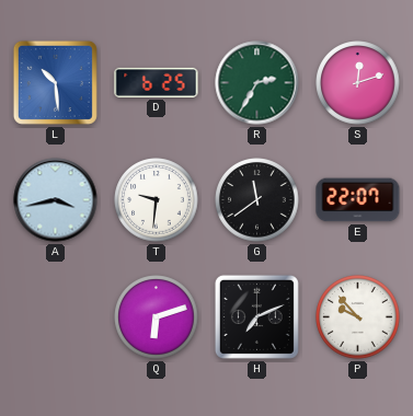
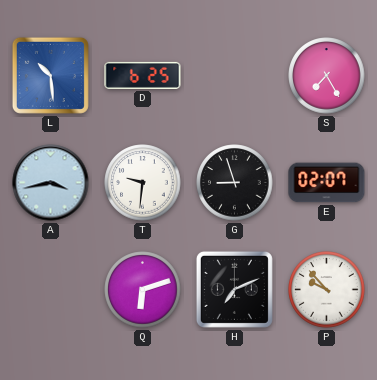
R: 2:35 -> none
S: 12:12 -> 7:25
G: 11:39 -> 8:57
E: 22:07 -> 02:07
